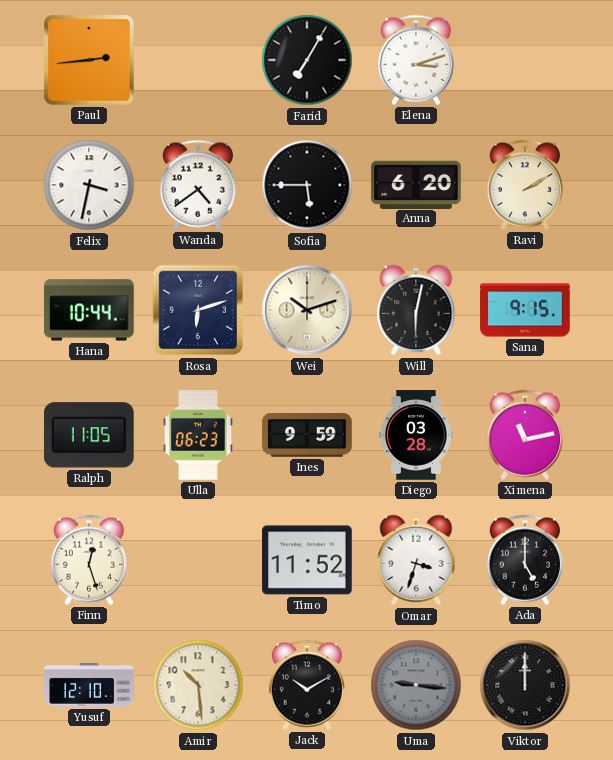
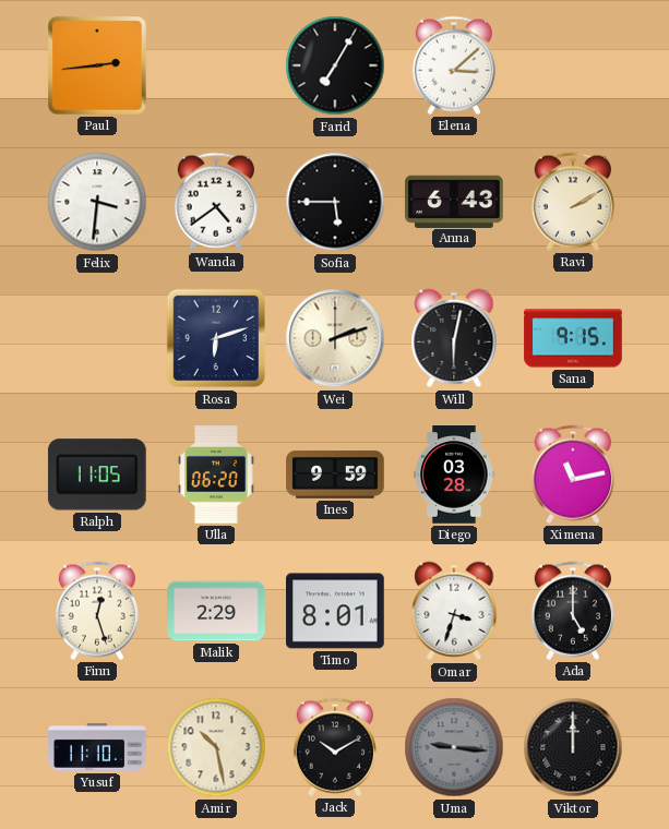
Elena: 3:12 -> 3:08
Felix: 3:32 -> 3:31
Anna: 6:20 -> 6:43
Hana: 10:44 -> none
Wei: 10:12 -> 2:12
Ulla: 06:23 -> 06:20
Malik: none -> 2:29
Timo: 11:52 -> 8:01
Yusuf: 12:10 -> 11:10
Amir: 10:29 -> 10:28
